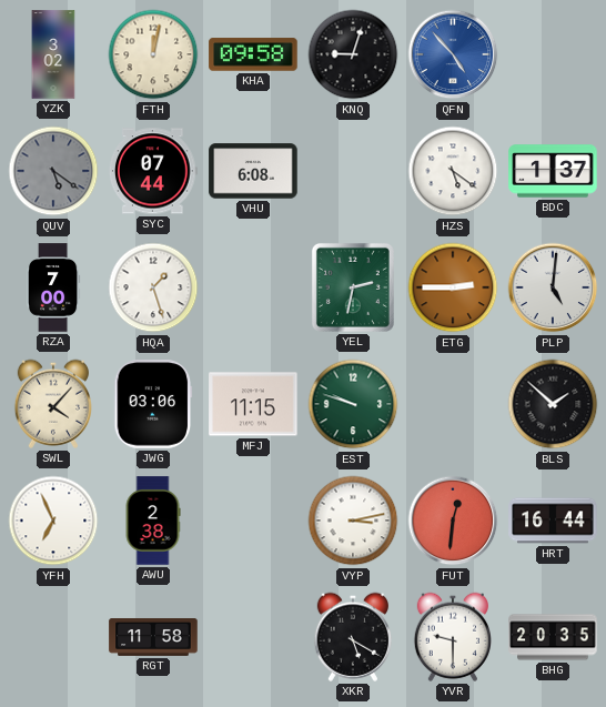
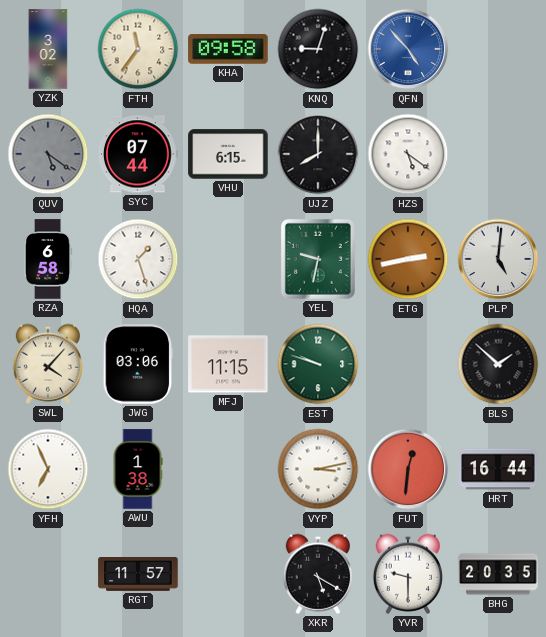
FTH: 12:02 -> 11:36
VHU: 6:08 -> 6:15
UJZ: none -> 8:00
BDC: 1:37 -> none
RZA: 7:00 -> 6:58
YEL: 2:32 -> 9:32
ETG: 2:45 -> 2:43
AWU: 2:38 -> 1:38
RGT: 11:58 -> 11:57
